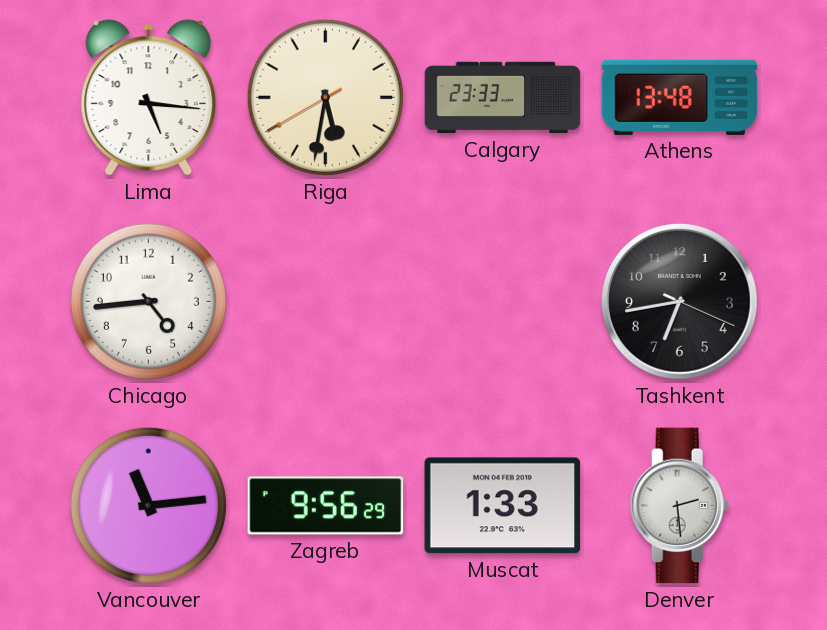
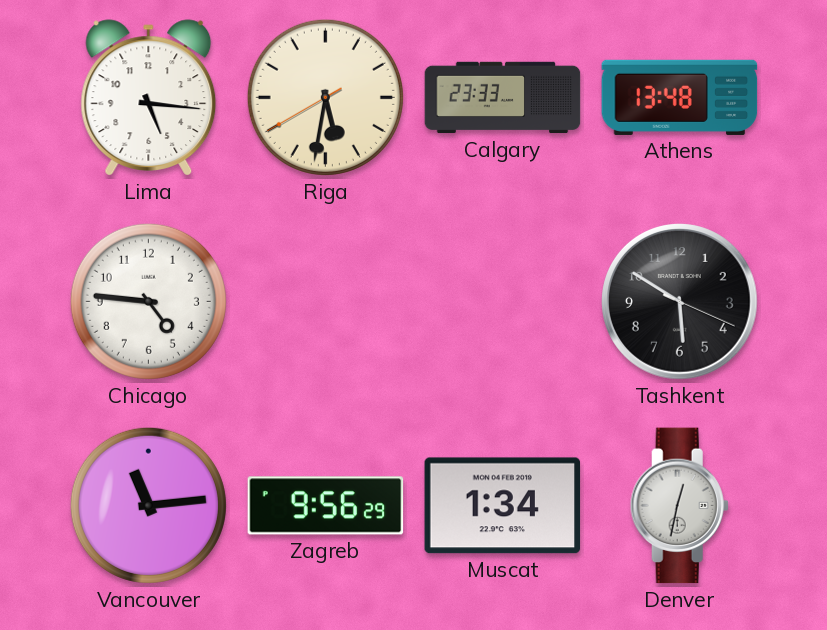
Chicago: 4:44 -> 4:46
Tashkent: 6:43 -> 5:50
Muscat: 1:33 -> 1:34
Denver: 2:29 -> 12:32
